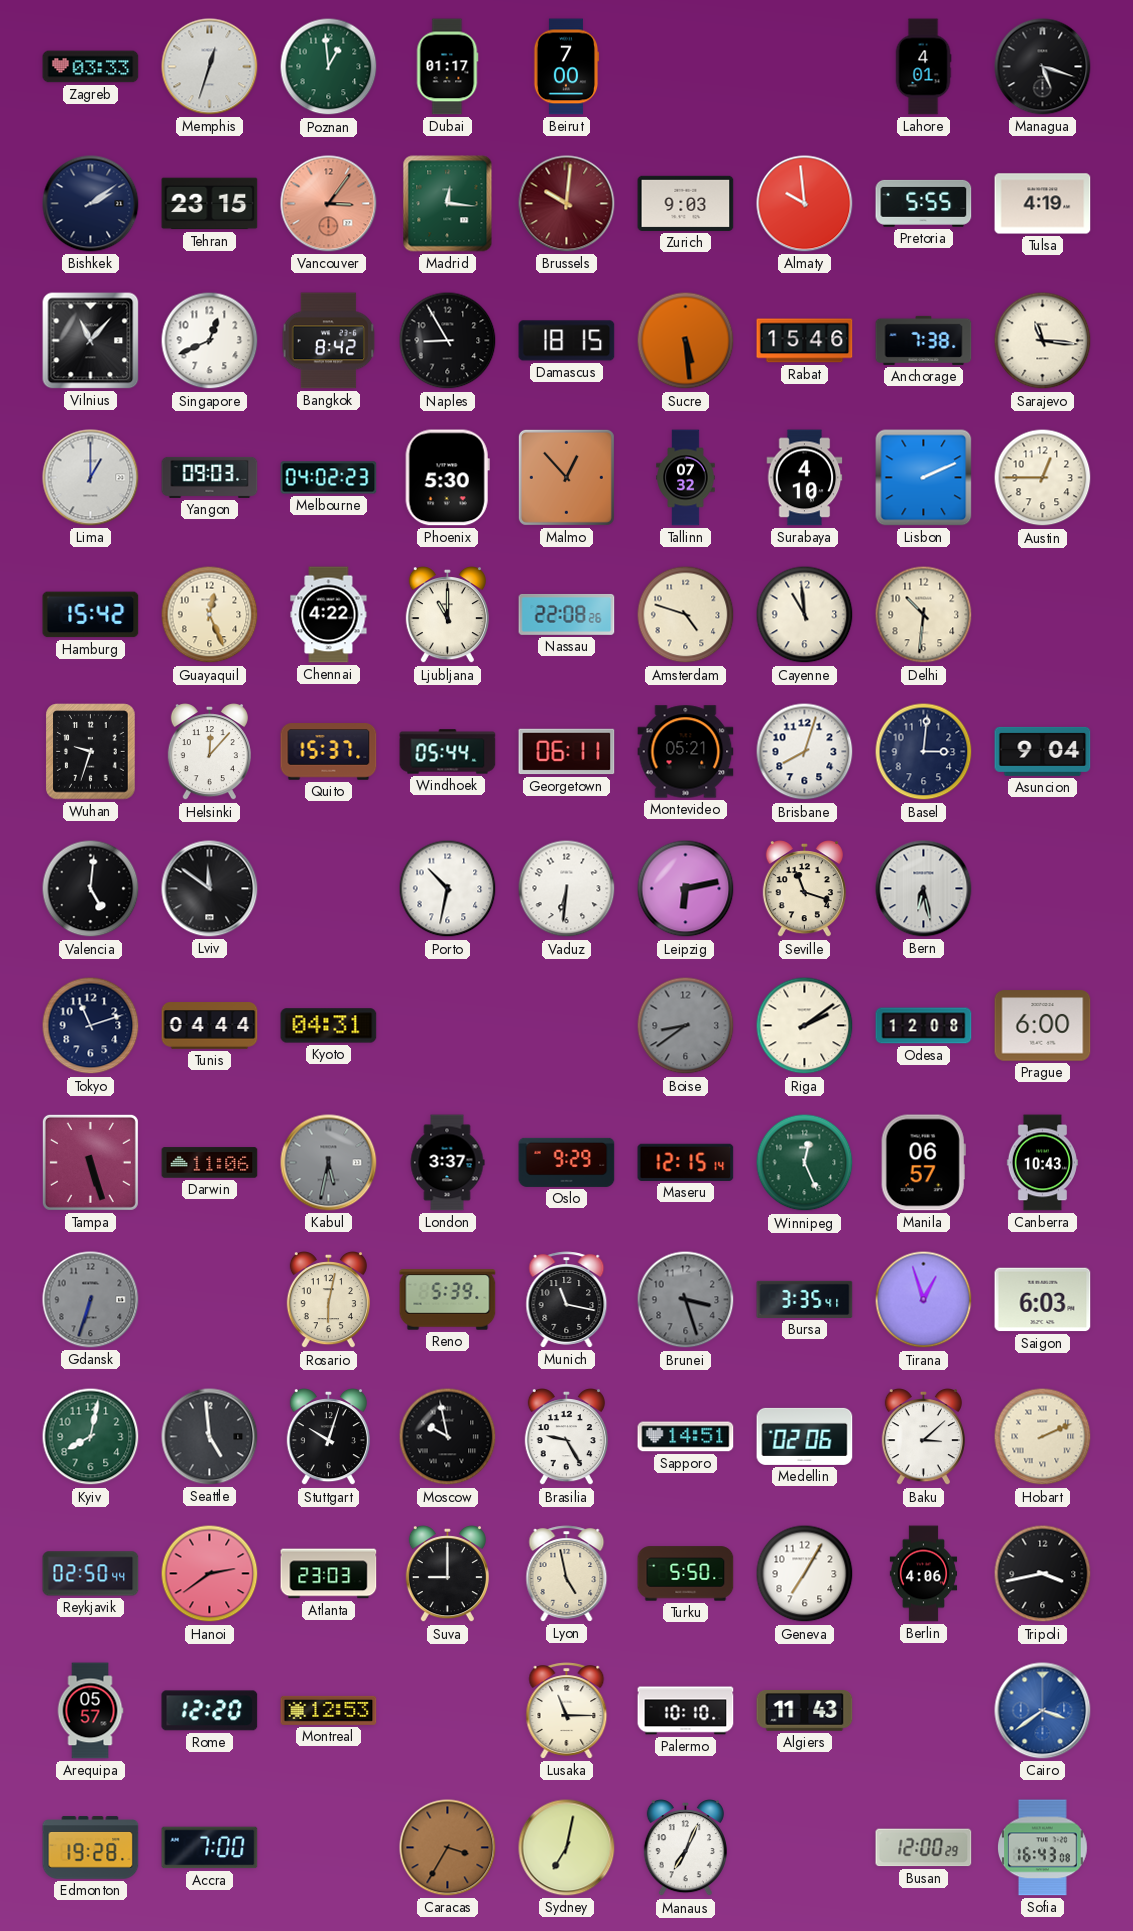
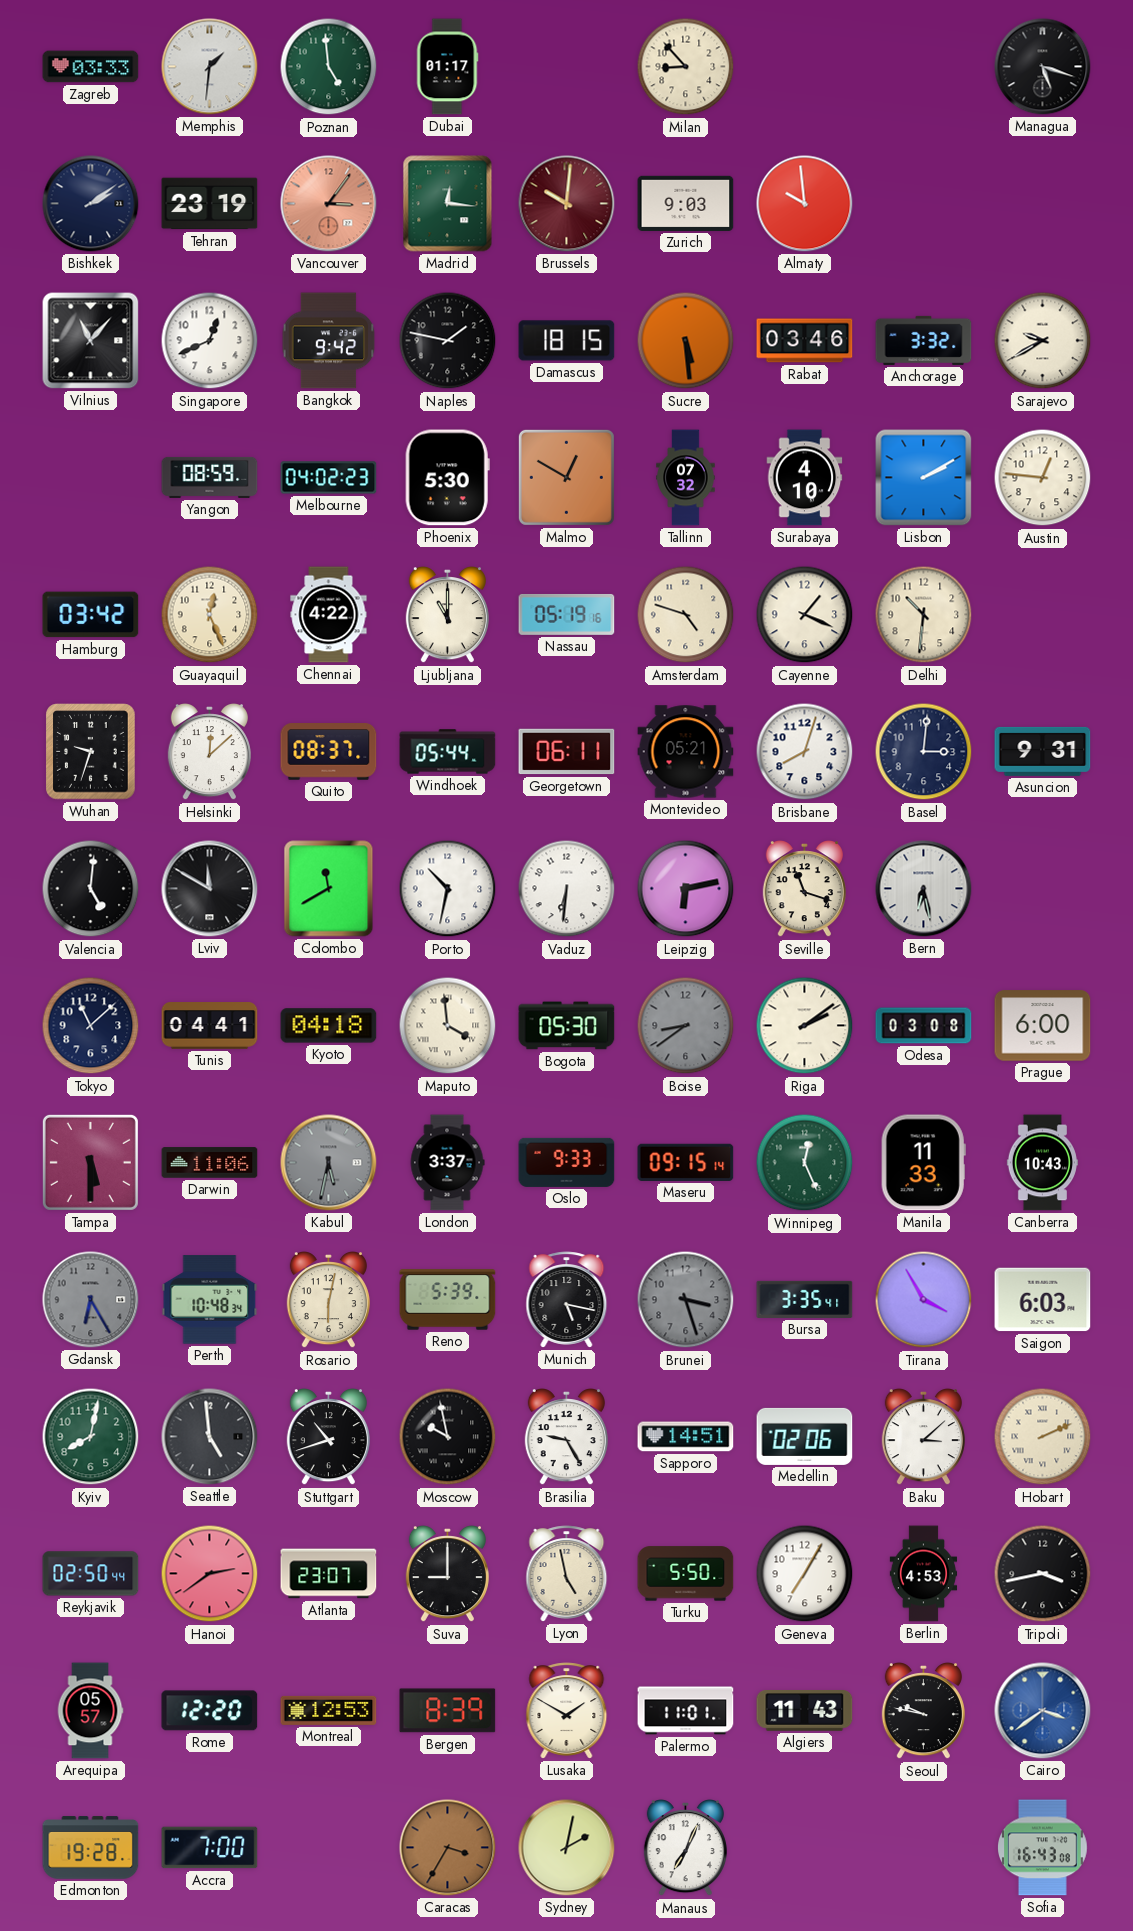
Memphis: 12:33 -> 1:31
Poznan: 12:59 -> 4:59
Beirut: 7:00 -> none
Milan: none -> 8:53
Lahore: 4:01 -> none
Tehran: 23:15 -> 23:19
Pretoria: 5:55 -> none
Tulsa: 4:19 -> none
Bangkok: 8:42 -> 9:42
Naples: 8:55 -> 1:47
Rabat: 15:46 -> 03:46
Anchorage: 7:38 -> 3:32
Sarajevo: 11:16 -> 9:40
Lima: 1:00 -> none
Yangon: 09:03 -> 08:59
Malmo: 12:53 -> 12:50
Lisbon: 2:11 -> 2:10
Austin: 12:45 -> 12:46
Hamburg: 15:42 -> 03:42
Nassau: 22:08 -> 05:19
Cayenne: 10:59 -> 1:19
Helsinki: 12:07 -> 12:08
Quito: 15:37 -> 08:37
Asuncion: 9:04 -> 9:31
Lviv: 11:51 -> 11:50
Colombo: none -> 11:40
Tokyo: 11:12 -> 11:08
Tunis: 04:44 -> 04:41
Kyoto: 04:31 -> 04:18
Maputo: none -> 3:59
Bogota: none -> 05:30
Odesa: 12:08 -> 03:08
Tampa: 5:27 -> 5:30
Oslo: 9:29 -> 9:33
Maseru: 12:15 -> 09:15
Manila: 06:57 -> 11:33
Gdansk: 6:33 -> 6:25
Perth: none -> 10:48
Munich: 11:17 -> 5:17
Tirana: 12:57 -> 3:55
Stuttgart: 10:03 -> 10:42
Atlanta: 23:03 -> 23:07
Berlin: 4:06 -> 4:53
Bergen: none -> 8:39
Lusaka: 11:15 -> 1:50
Palermo: 10:10 -> 11:01
Seoul: none -> 9:47
Sydney: 7:02 -> 2:02
Busan: 12:00 -> none
